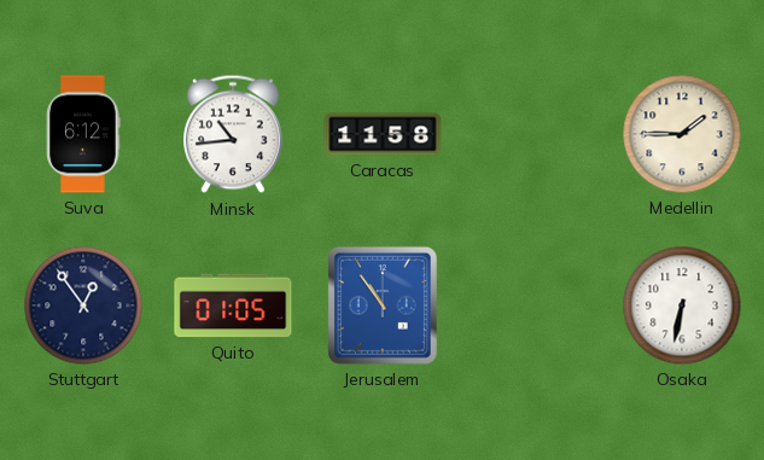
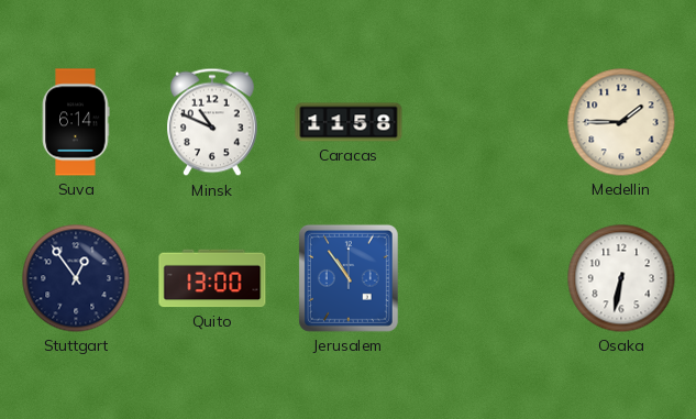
Suva: 6:12 -> 6:14
Minsk: 10:44 -> 10:49
Quito: 01:05 -> 13:00
